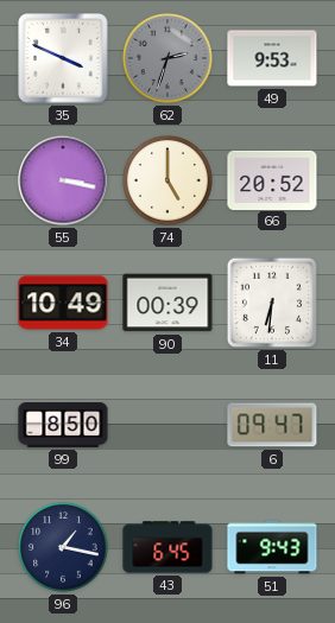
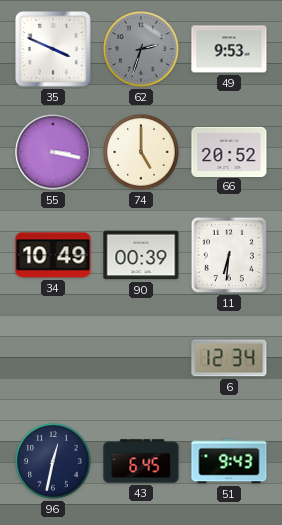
99: 8:50 -> none
6: 09:47 -> 12:34
96: 1:17 -> 12:32
